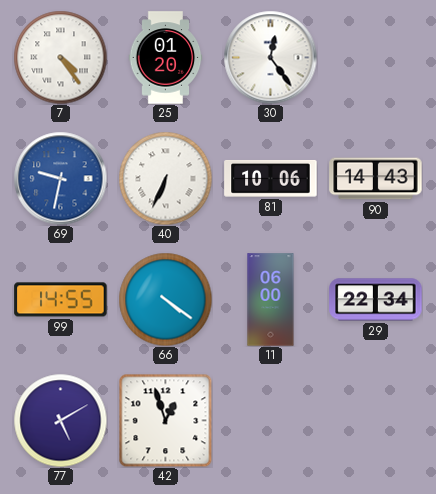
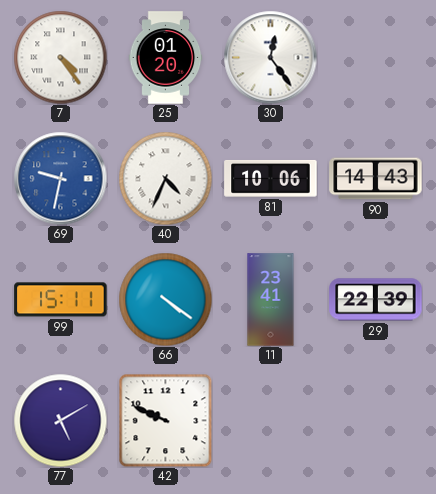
40: 6:34 -> 4:34
99: 14:55 -> 15:11
11: 06:00 -> 23:41
29: 22:34 -> 22:39
42: 12:57 -> 9:49
